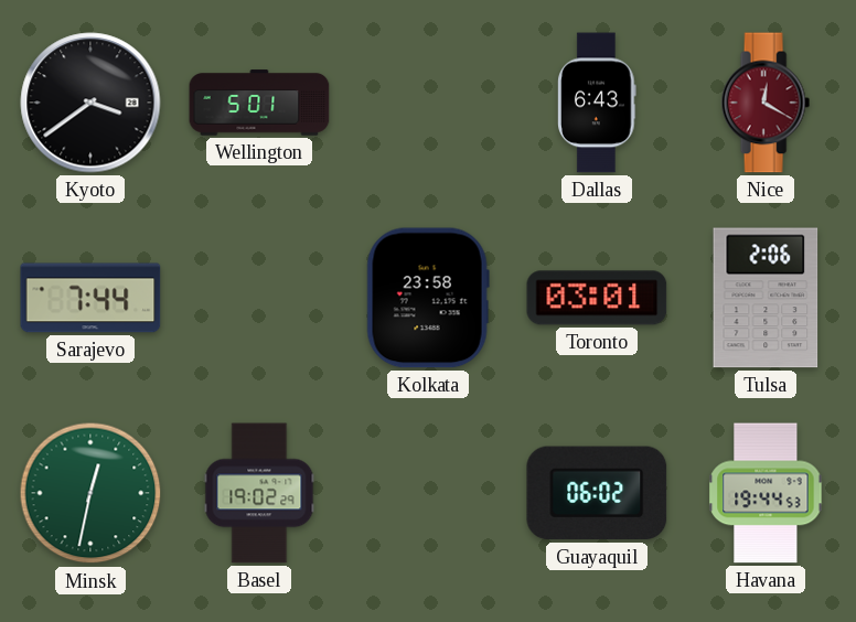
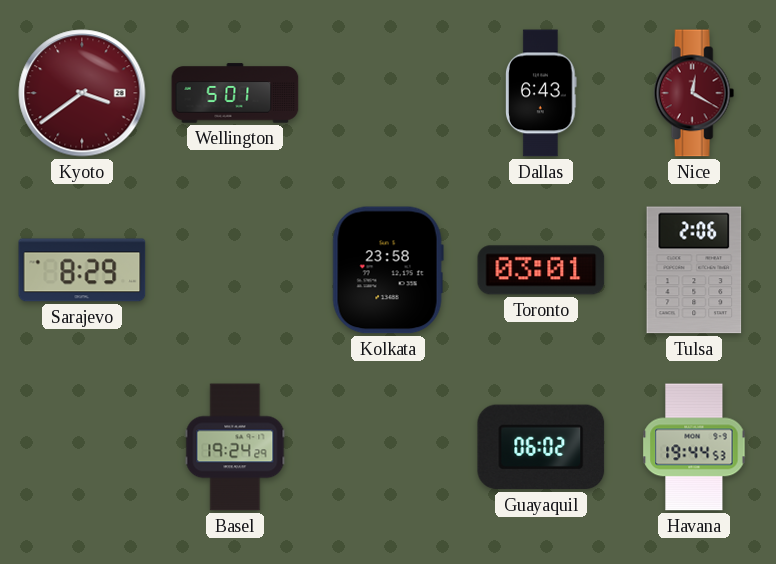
Kyoto dial: black -> burgundy
Sarajevo: 7:44 -> 8:29
Minsk: 12:32 -> none
Basel: 19:02 -> 19:24
